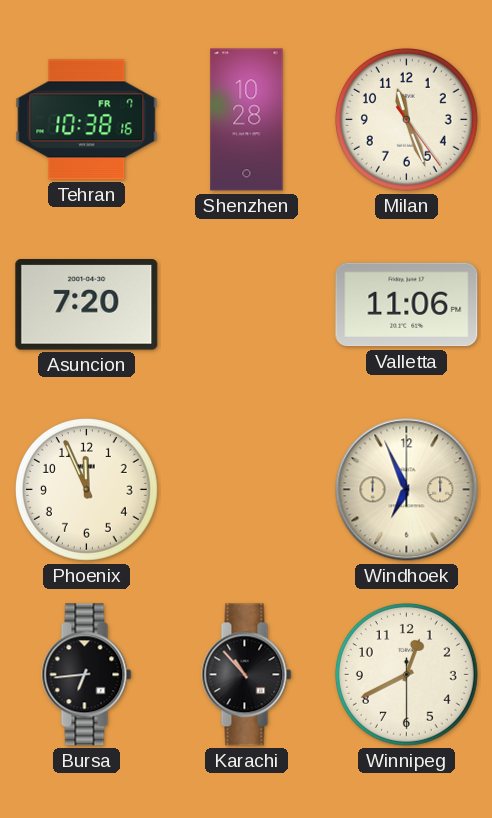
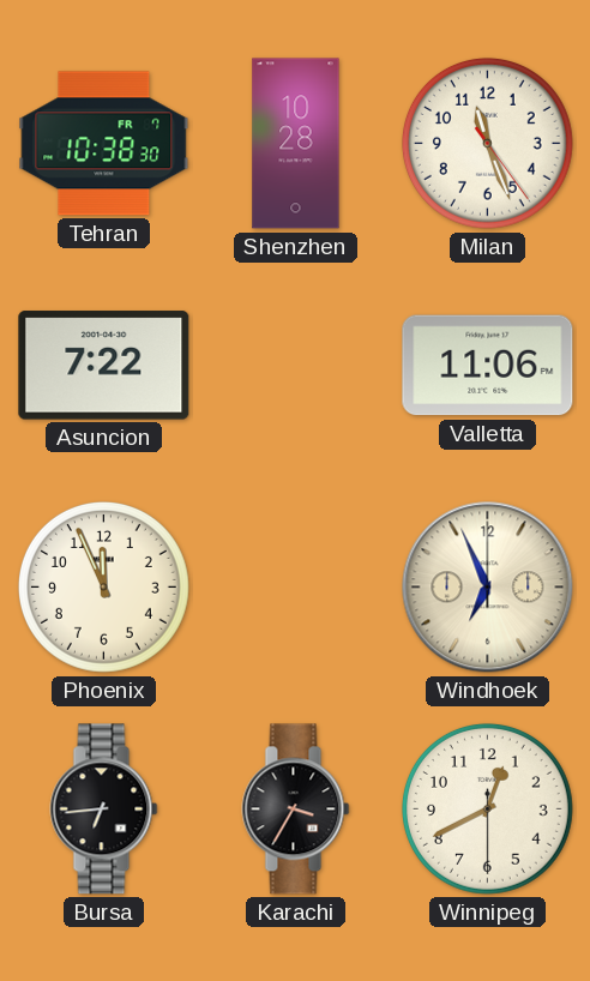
Tehran: 10:38:16 -> 10:38:30
Asuncion: 7:20 -> 7:22
Karachi: 10:53 -> 3:35
